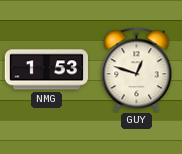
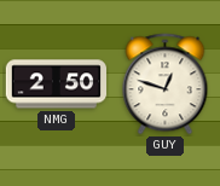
NMG: 1:53 -> 2:50
